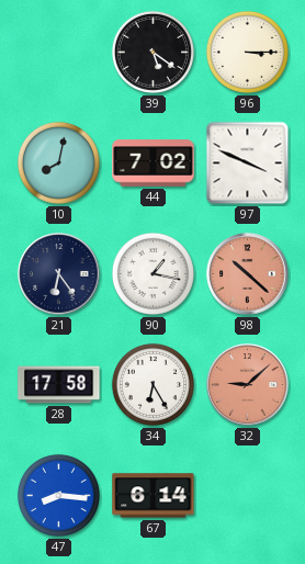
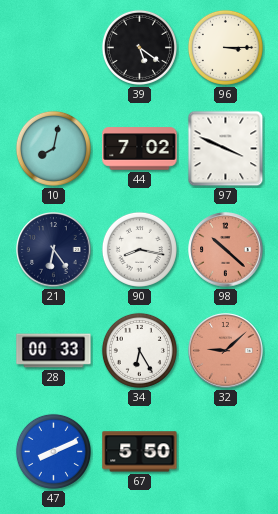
90: 1:17 -> 8:17
28: 17:58 -> 00:33
47: 8:16 -> 8:11
67: 6:14 -> 5:50
